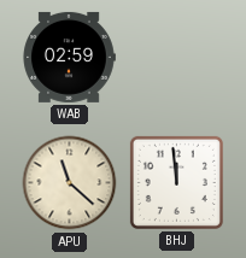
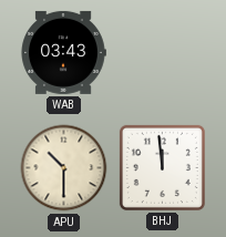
WAB: 02:59 -> 03:43
APU: 11:22 -> 10:30
